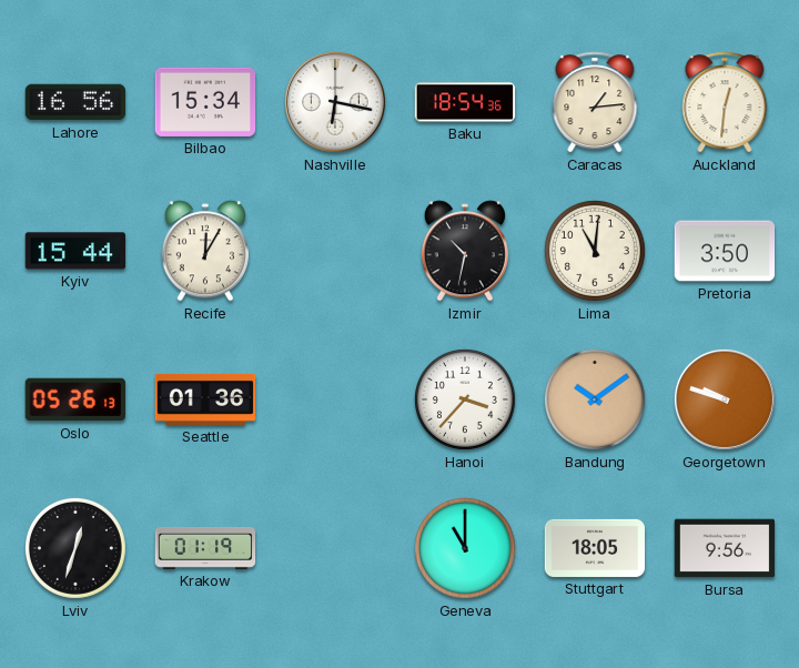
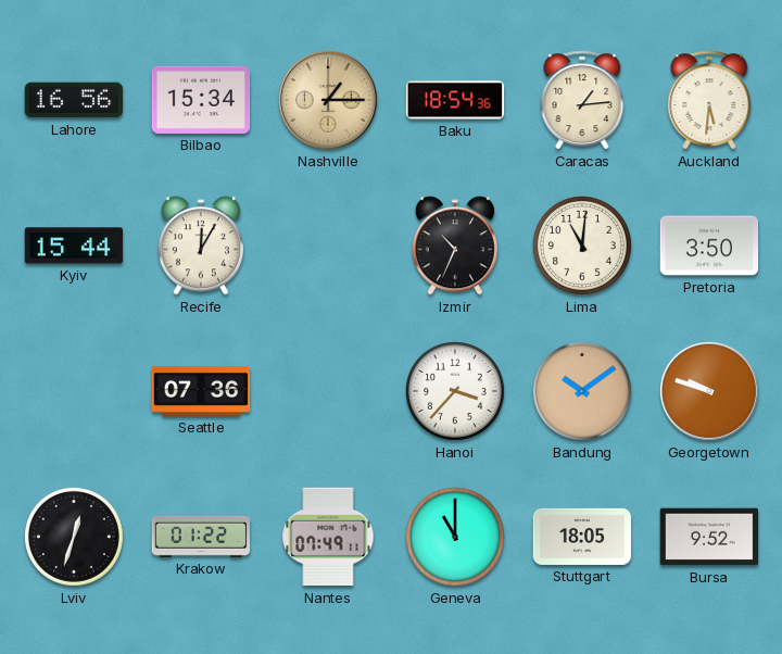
Nashville: 6:17 -> 1:15
Nashville dial: white -> champagne
Auckland: 12:31 -> 5:31
Izmir: 10:32 -> 10:34
Oslo: 05:26 -> none
Seattle: 01:36 -> 07:36
Krakow: 01:19 -> 01:22
Nantes: none -> 07:49
Bursa: 9:56 -> 9:52
